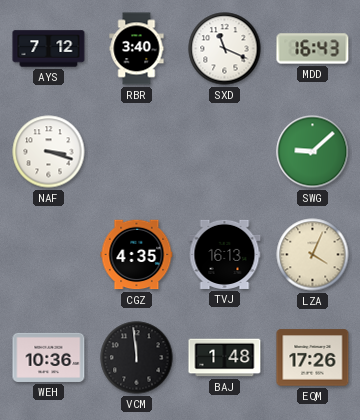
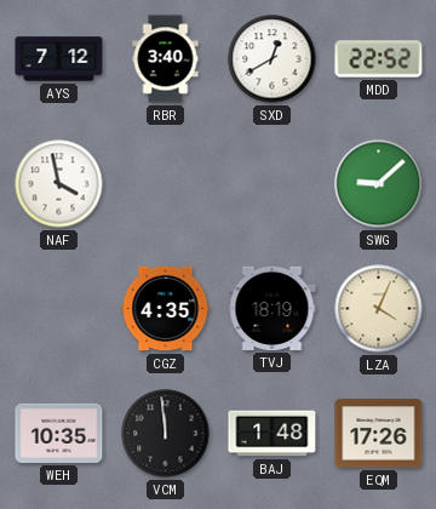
SXD: 11:19 -> 12:40
MDD: 16:43 -> 22:52
NAF: 3:18 -> 3:58
TVJ: 16:13 -> 18:19
WEH: 10:36 -> 10:35
